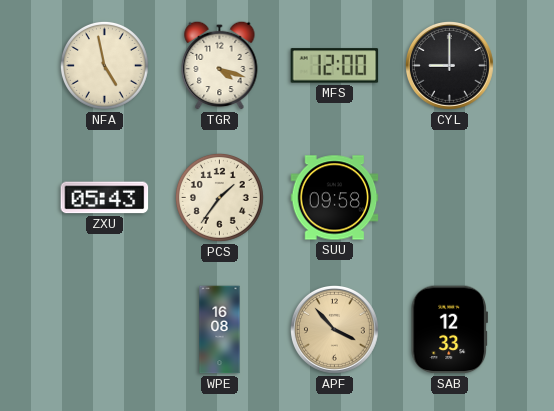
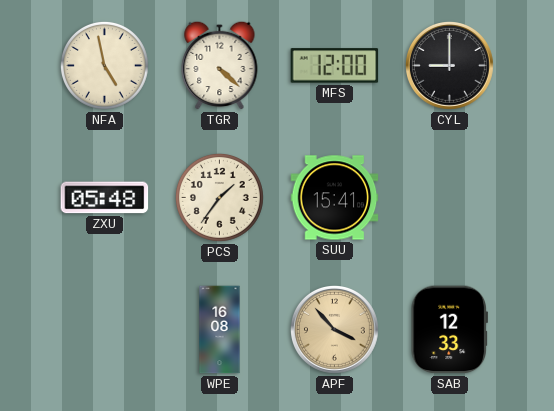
TGR: 4:18 -> 4:22
ZXU: 05:43 -> 05:48
SUU: 09:58 -> 15:41
